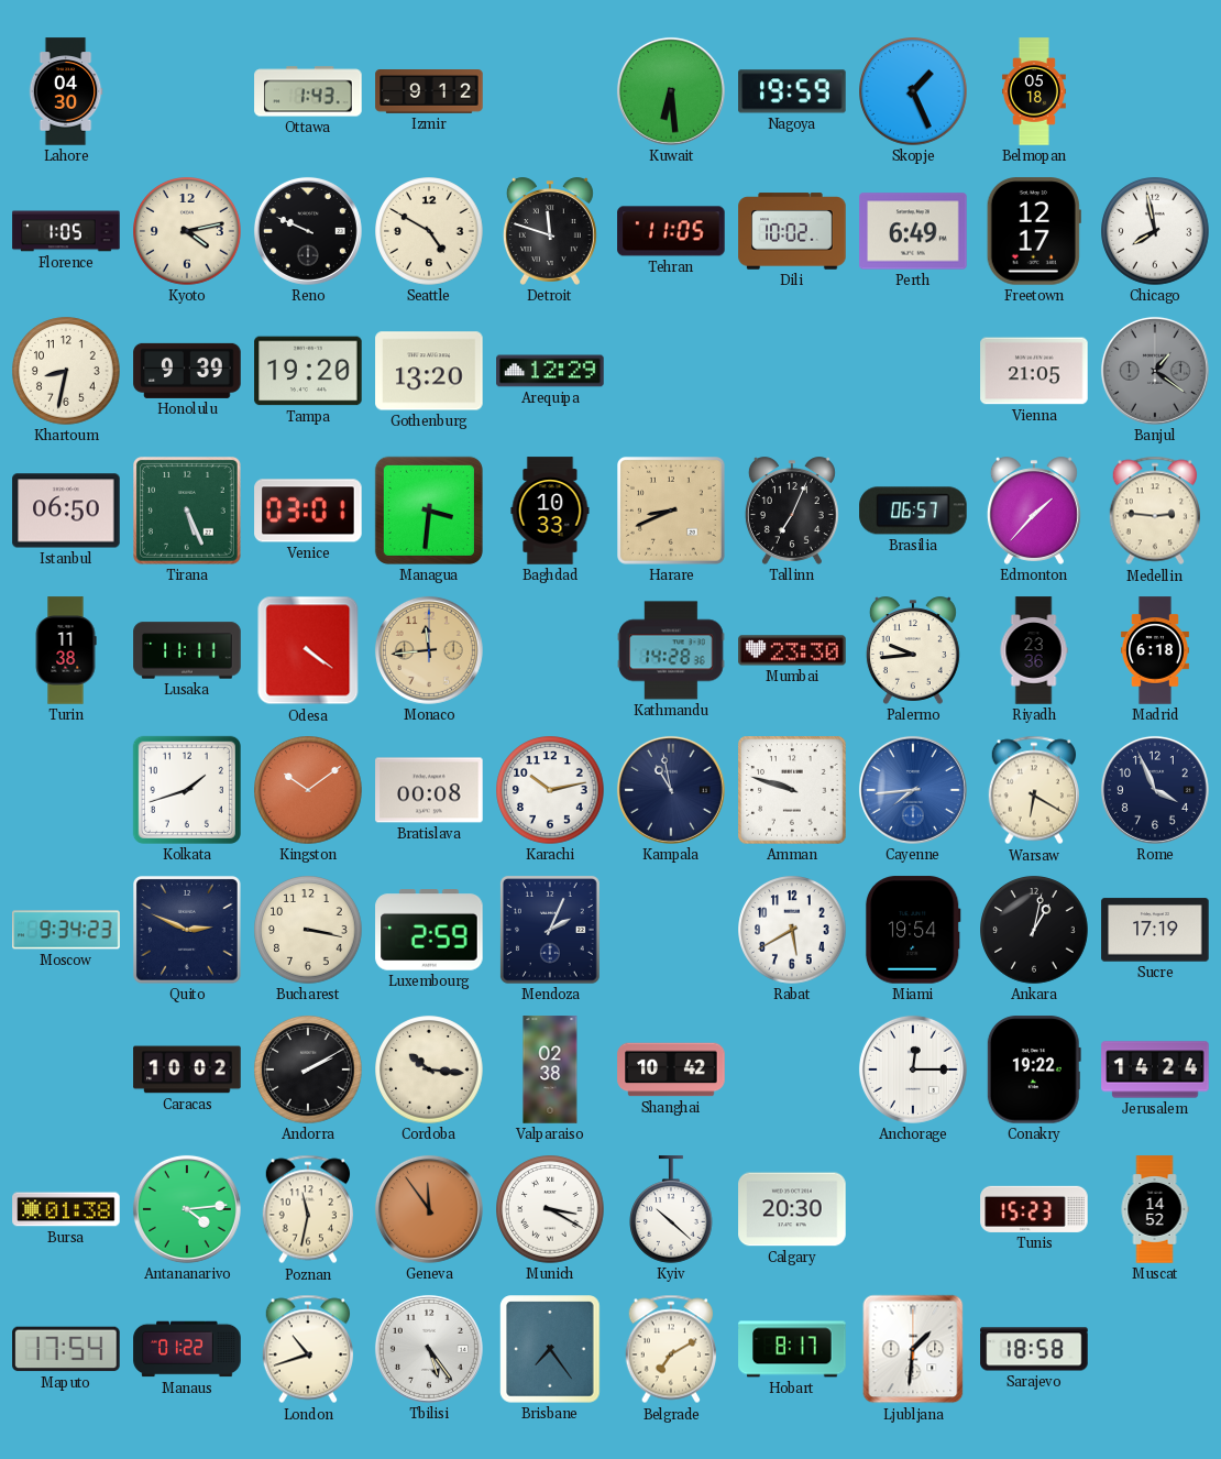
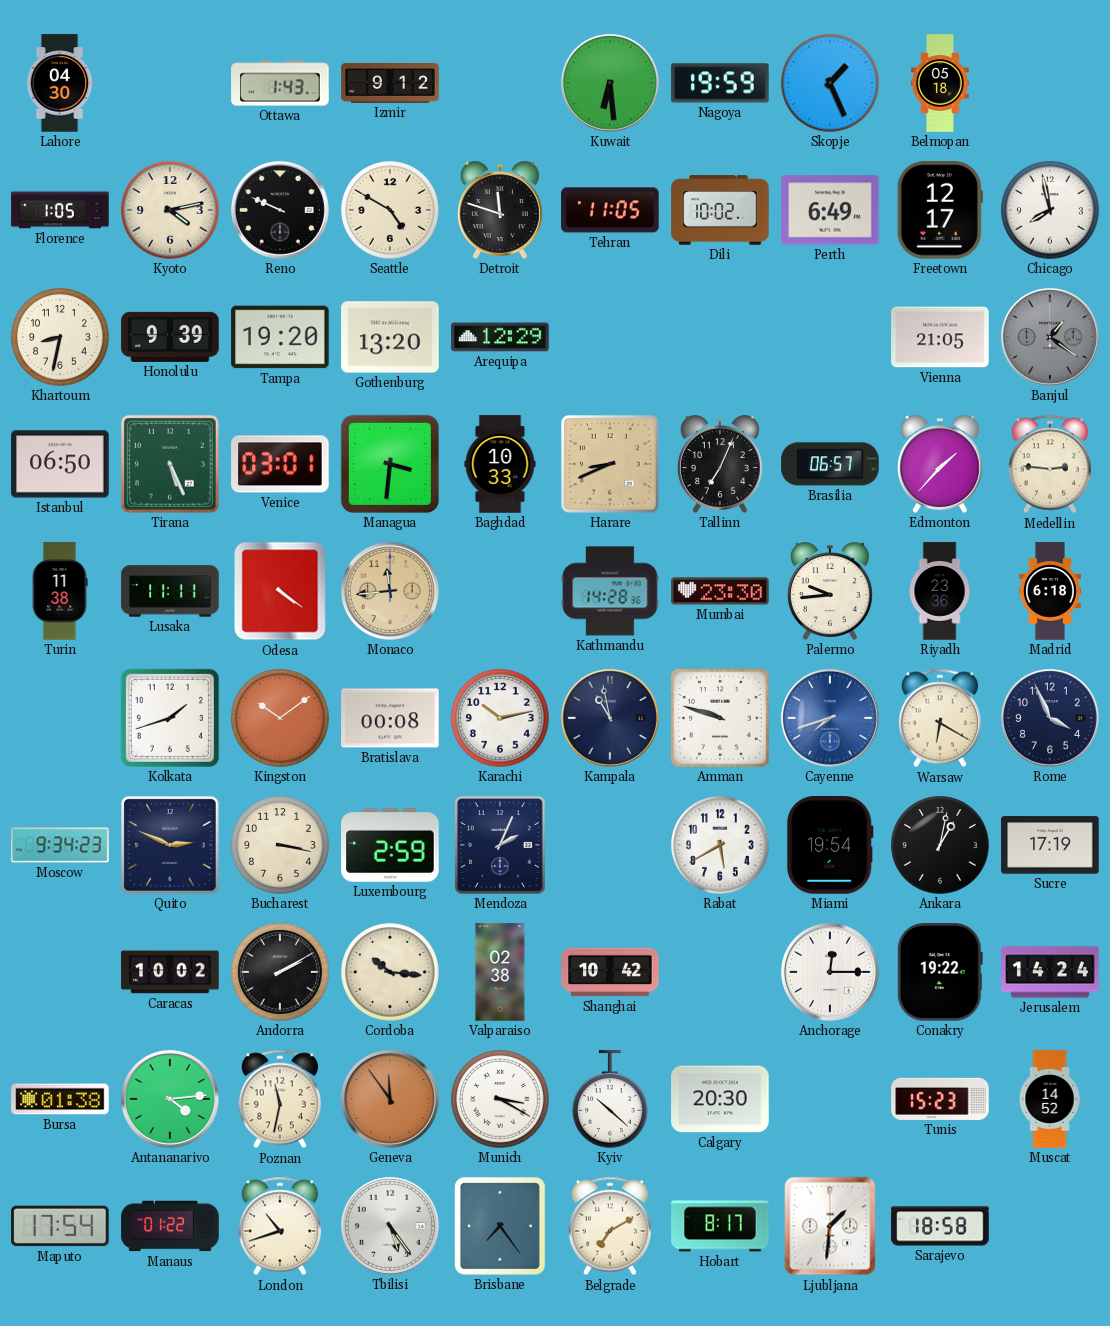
Cayenne: 7:44 -> 7:42
